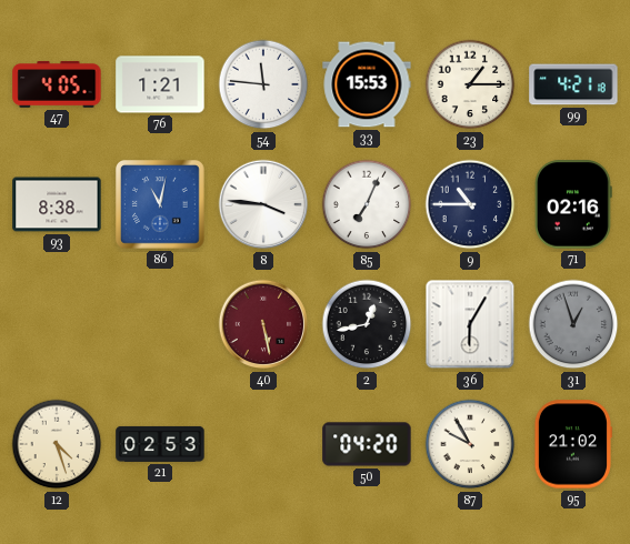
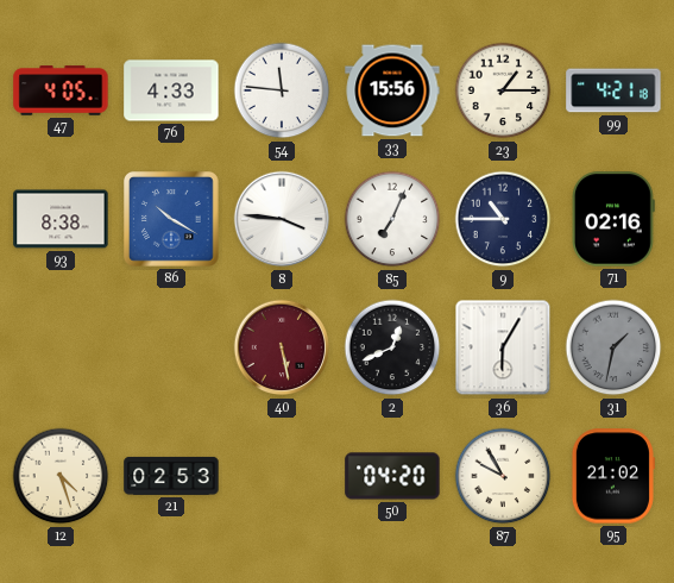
76: 1:21 -> 4:33
33: 15:53 -> 15:56
86: 11:02 -> 10:20
2: 12:43 -> 12:41
31: 12:57 -> 1:32
